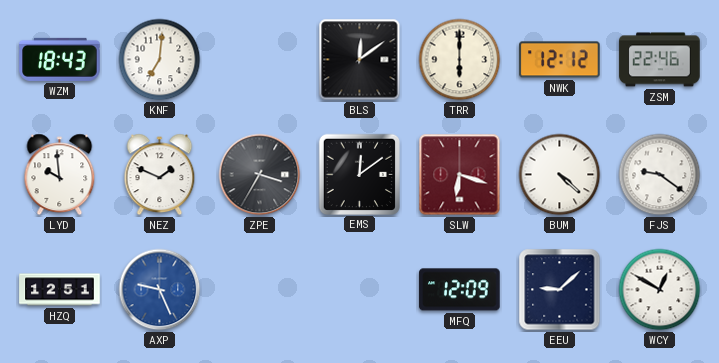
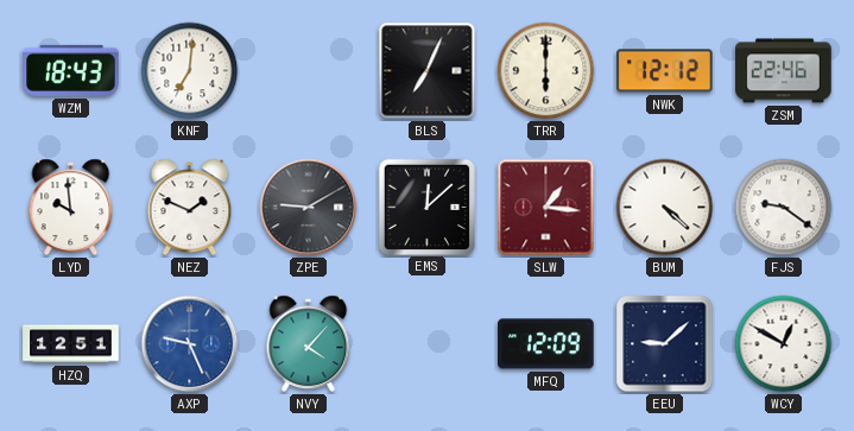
BLS: 12:09 -> 7:04
ZPE: 3:35 -> 9:10
EMS: 12:09 -> 12:08
SLW: 6:18 -> 1:16
NVY: none -> 4:07
